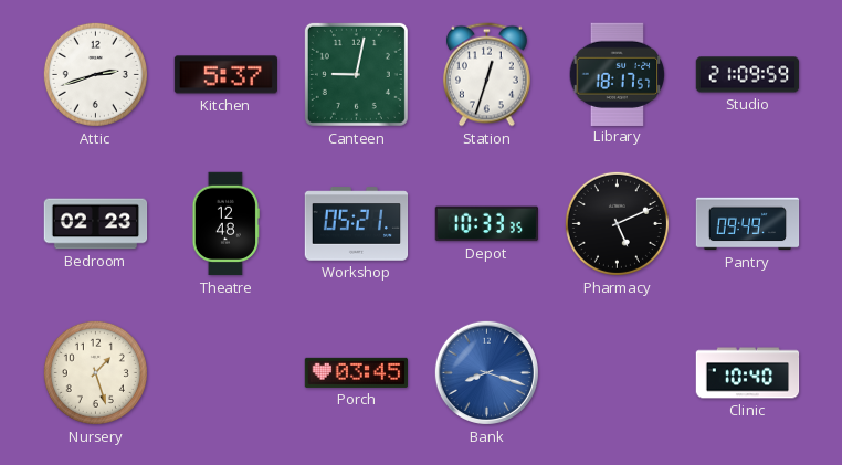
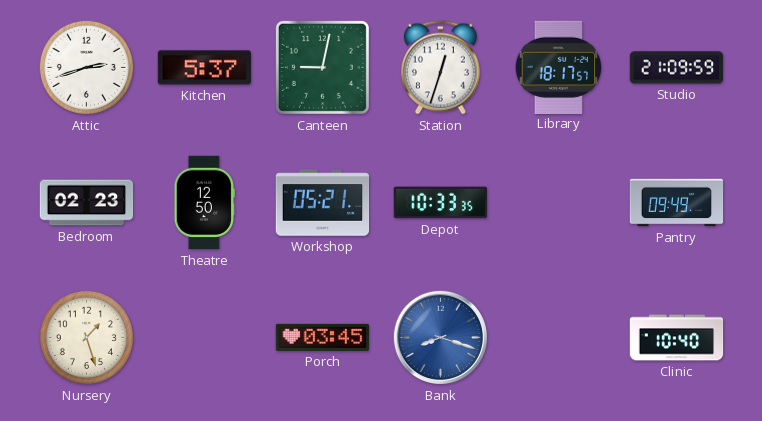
Theatre: 12:48 -> 12:50
Pharmacy: 5:11 -> none
